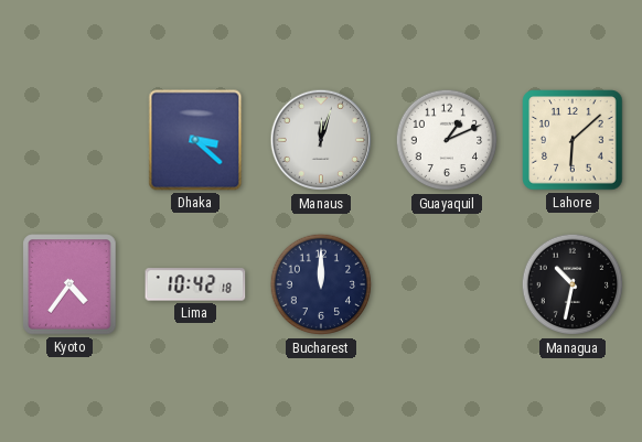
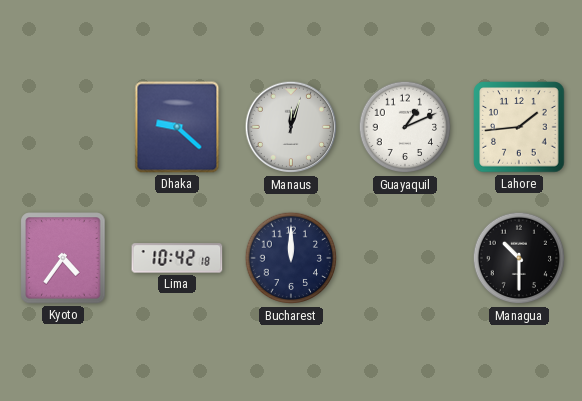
Dhaka: 3:22 -> 9:22
Lahore: 6:08 -> 1:44
Managua: 10:32 -> 10:30
